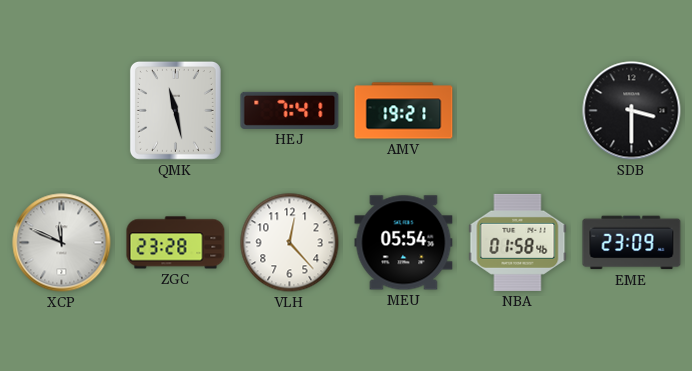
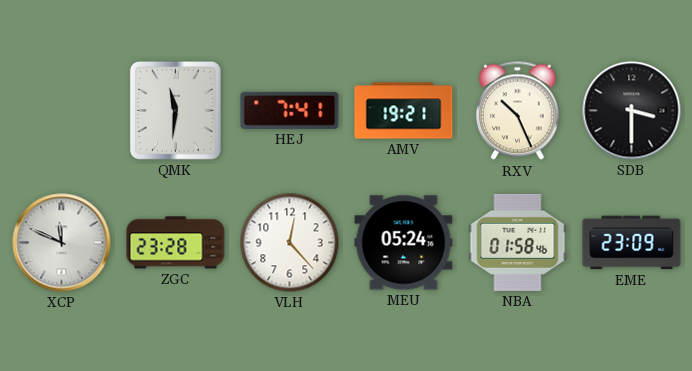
QMK: 11:28 -> 11:31
RXV: none -> 10:26
MEU: 05:54 -> 05:24
